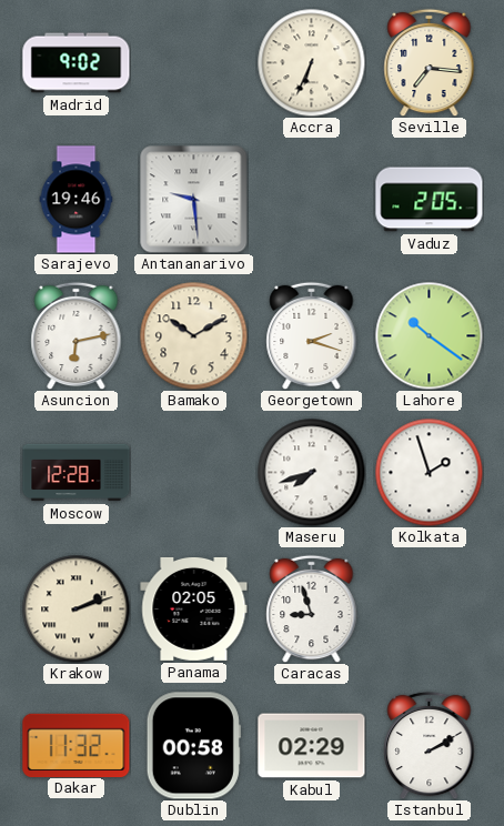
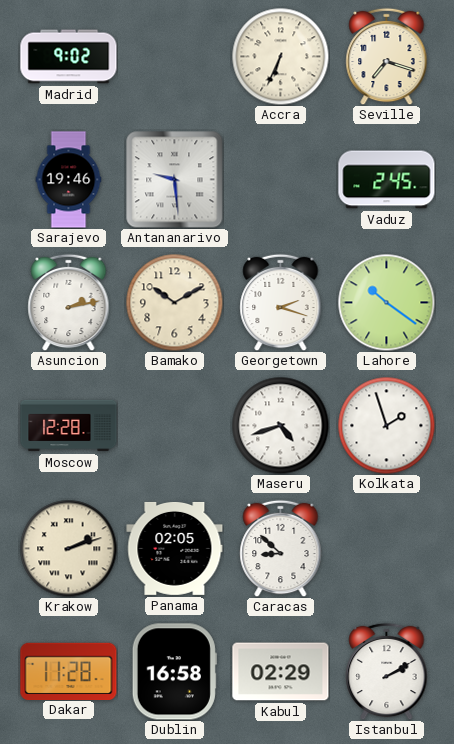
Seville: 7:16 -> 7:18
Vaduz: 2:05 -> 2:45
Asuncion: 6:13 -> 2:13
Maseru: 7:42 -> 4:42
Caracas: 8:57 -> 8:52
Dakar: 11:32 -> 11:28
Dublin: 00:58 -> 16:58
